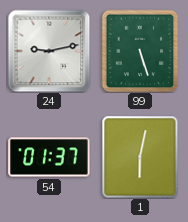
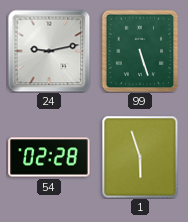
54: 01:37 -> 02:28
1: 6:02 -> 5:57
